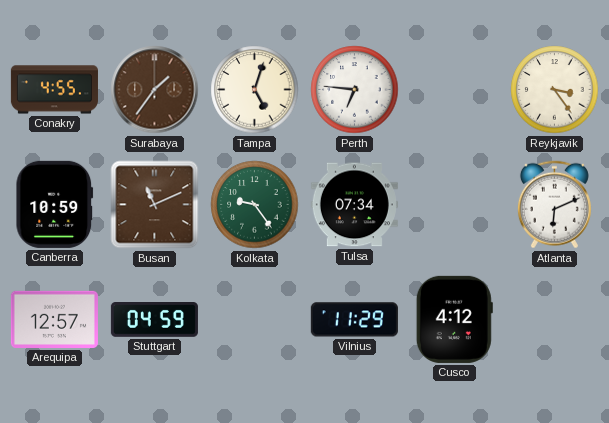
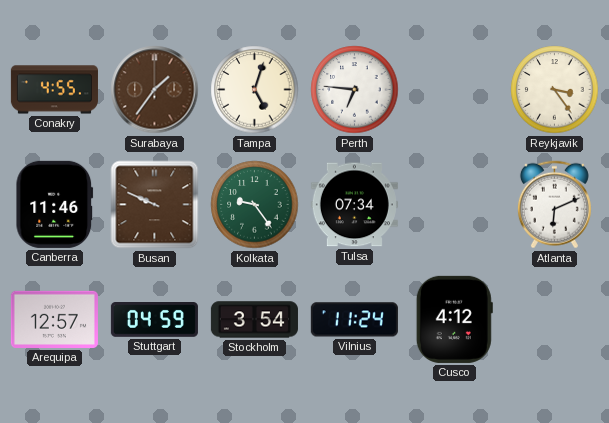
Canberra: 10:59 -> 11:46
Busan: 11:11 -> 9:49
Stockholm: none -> 3:54
Vilnius: 11:29 -> 11:24
